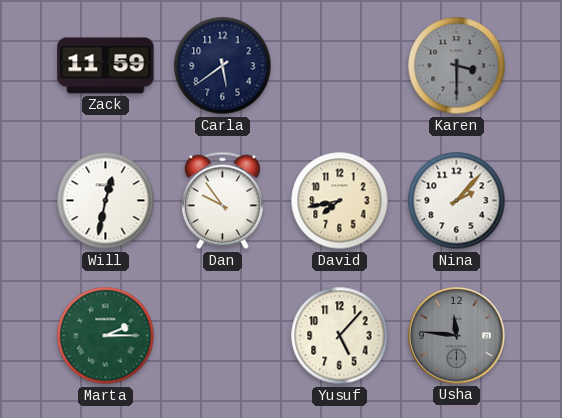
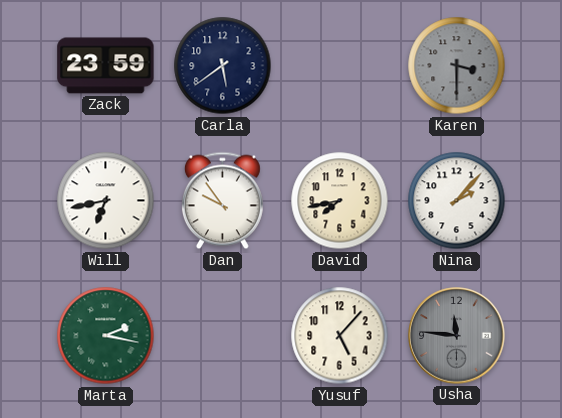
Zack: 11:59 -> 23:59
Will: 12:32 -> 6:43
Marta: 2:15 -> 2:17
